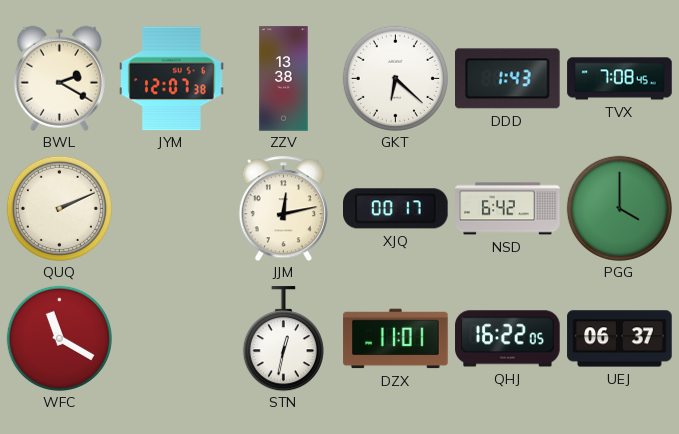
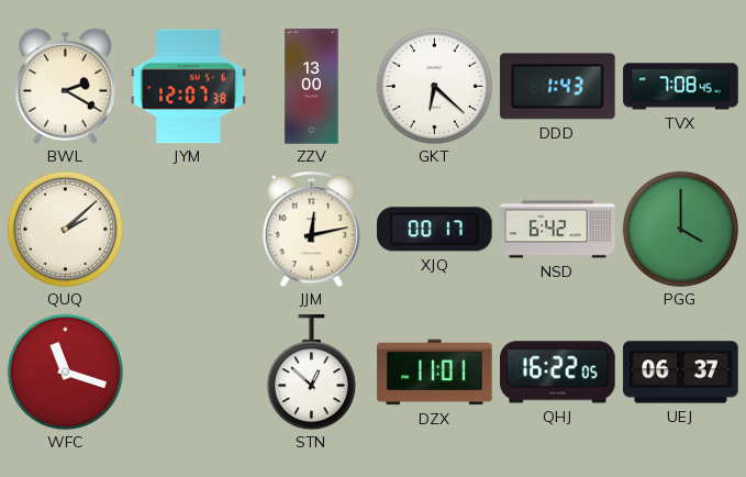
ZZV: 13:38 -> 13:00
QUQ: 2:11 -> 2:08
WFC: 11:20 -> 11:18
STN: 12:32 -> 12:52
